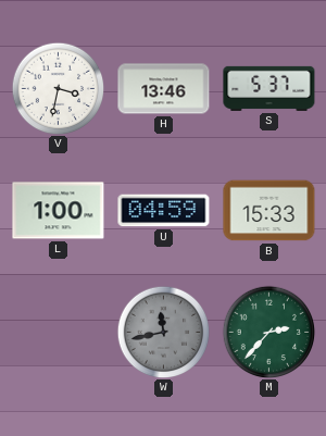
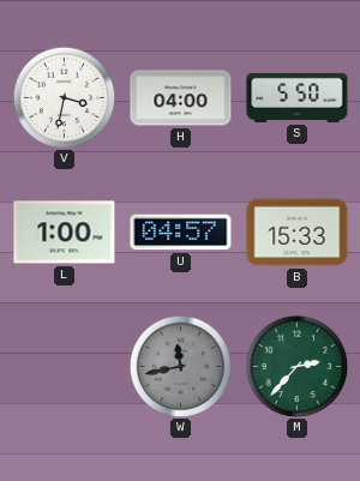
H: 13:46 -> 04:00
S: 5:37 -> 5:50
U: 04:59 -> 04:57
